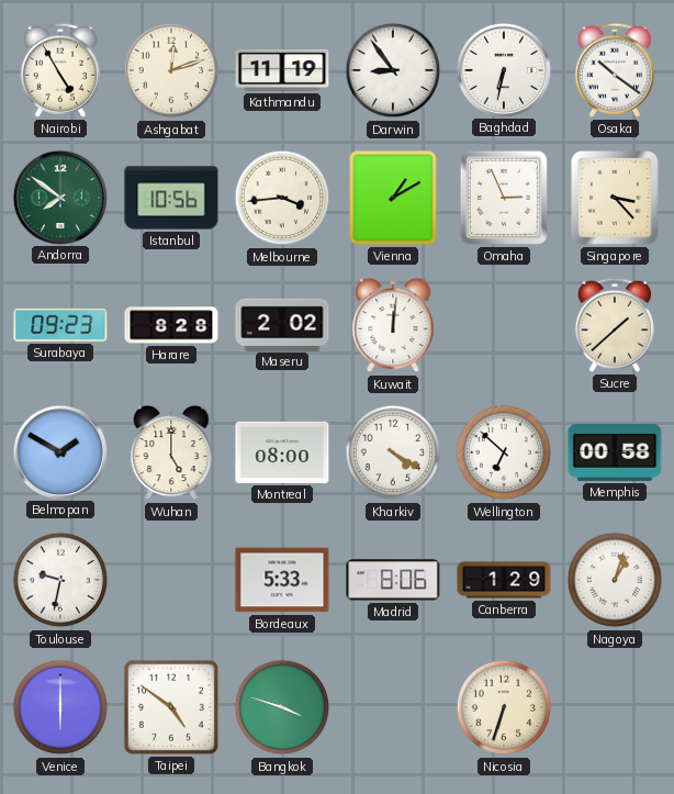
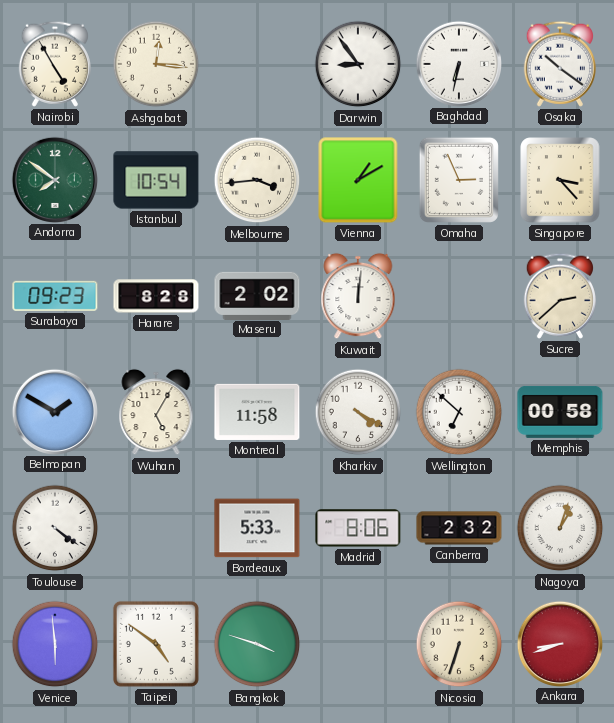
Ashgabat: 12:12 -> 12:16
Kathmandu: 11:19 -> none
Istanbul: 10:56 -> 10:54
Sucre: 1:38 -> 2:38
Wuhan: 5:00 -> 5:05
Montreal: 08:00 -> 11:58
Toulouse: 9:32 -> 4:21
Canberra: 1:29 -> 2:32
Venice: 6:00 -> 5:59
Ankara: none -> 8:42
